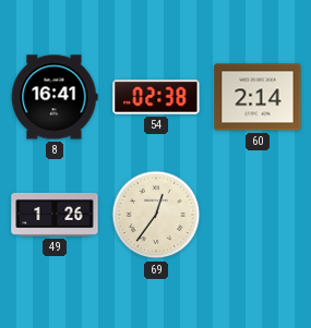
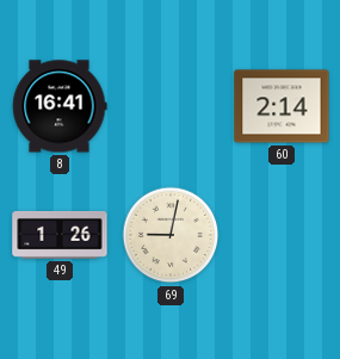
54: 02:38 -> none
69: 12:36 -> 9:02
